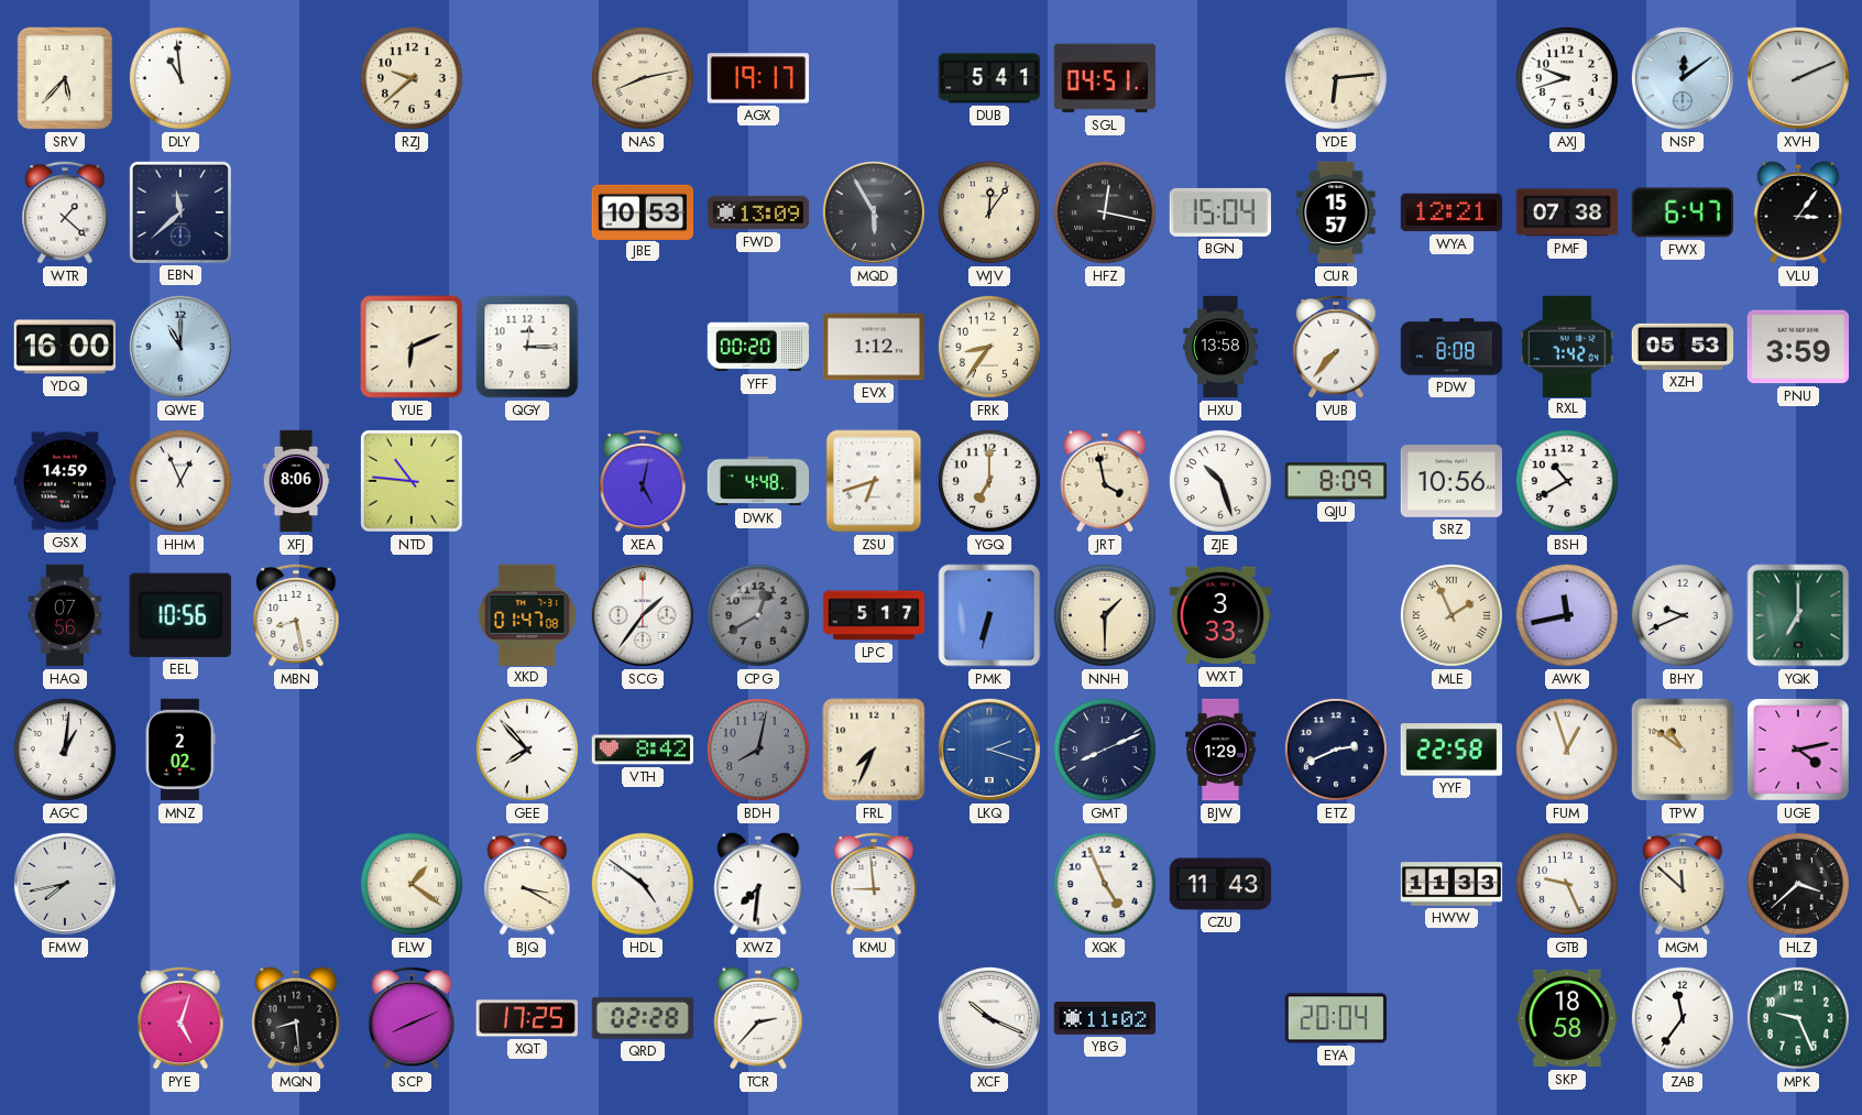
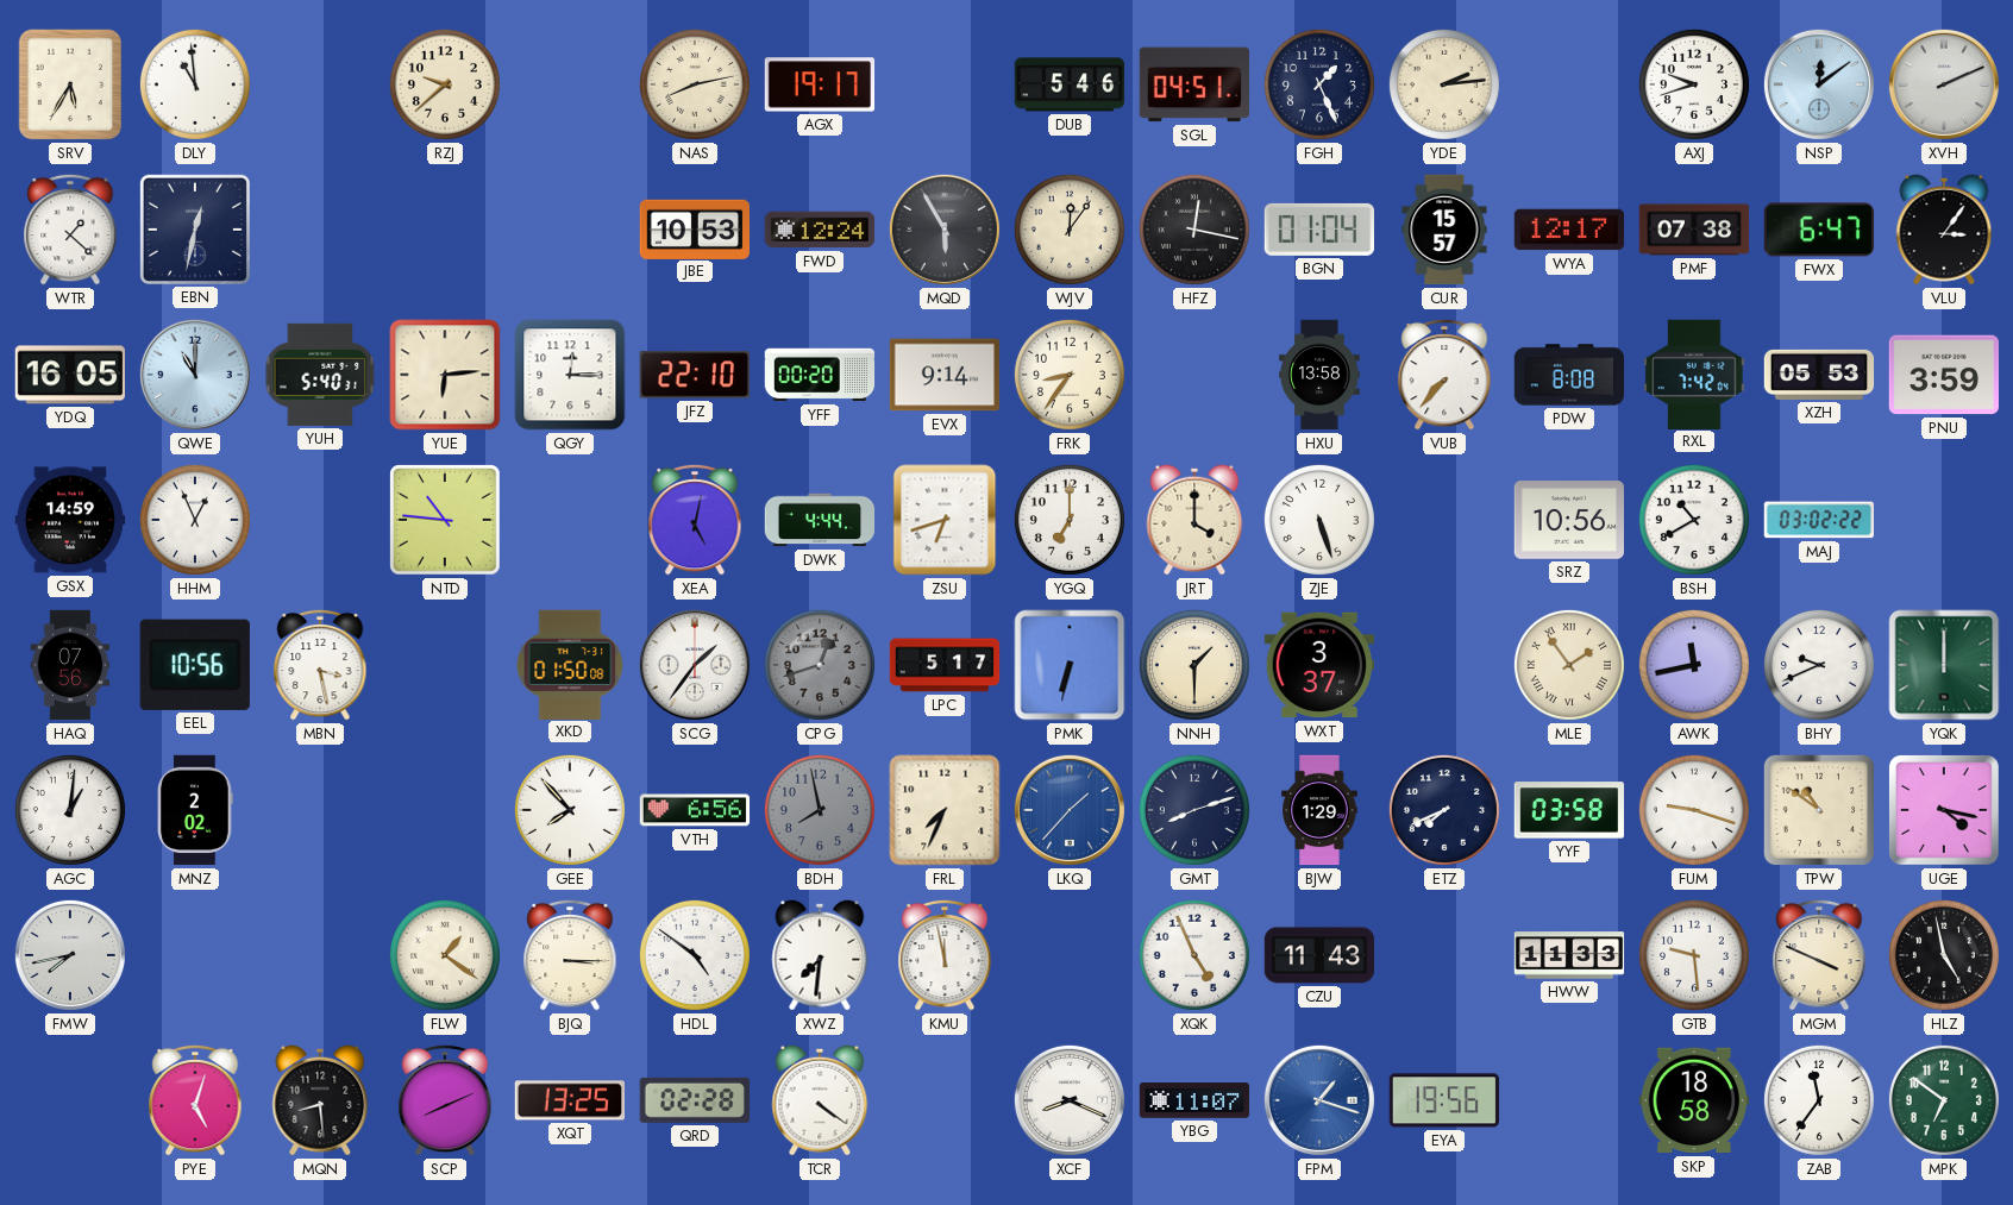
SRV: 5:37 -> 5:35
DUB: 5:41 -> 5:46
FGH: none -> 1:26
YDE: 6:14 -> 2:14
EBN: 11:38 -> 12:32
FWD: 13:09 -> 12:24
BGN: 15:04 -> 01:04
WYA: 12:21 -> 12:17
YDQ: 16:00 -> 16:05
YUH: none -> 5:40
YUE: 6:11 -> 6:14
JFZ: none -> 22:10
EVX: 1:12 -> 9:14
XFJ: 8:06 -> none
DWK: 4:48 -> 4:44
JRT: 3:58 -> 4:00
ZJE: 10:27 -> 5:27
QJU: 8:09 -> none
MAJ: none -> 03:02
MBN: 8:28 -> 3:28
XKD: 01:47 -> 01:50
CPG: 12:40 -> 12:42
WXT: 3:33 -> 3:37
MLE: 1:56 -> 1:54
YQK: 7:00 -> 12:00
VTH: 8:42 -> 6:56
BDH: 8:02 -> 7:58
LKQ: 2:18 -> 1:37
GMT: 8:11 -> 8:12
ETZ: 2:41 -> 7:41
YYF: 22:58 -> 03:58
FUM: 12:57 -> 9:18
UGE: 4:13 -> 4:17
BJQ: 3:20 -> 3:15
KMU: 8:59 -> 11:58
GTB: 9:26 -> 9:29
MGM: 11:52 -> 3:49
HLZ: 3:38 -> 4:58
XQT: 17:25 -> 13:25
TCR: 2:37 -> 4:21
XCF: 10:19 -> 8:19
YBG: 11:02 -> 11:07
FPM: none -> 1:18
EYA: 20:04 -> 19:56
MPK: 9:26 -> 6:51
